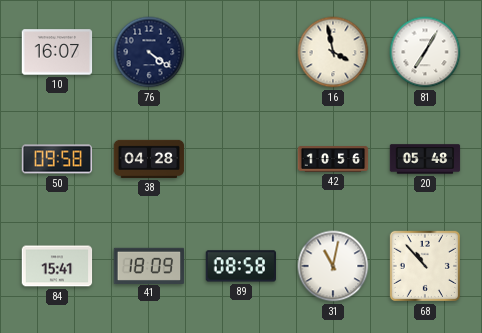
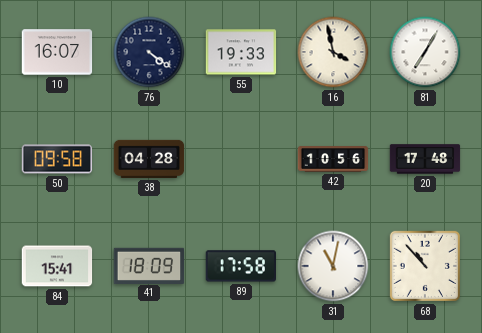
55: none -> 19:33
20: 05:48 -> 17:48
89: 08:58 -> 17:58
